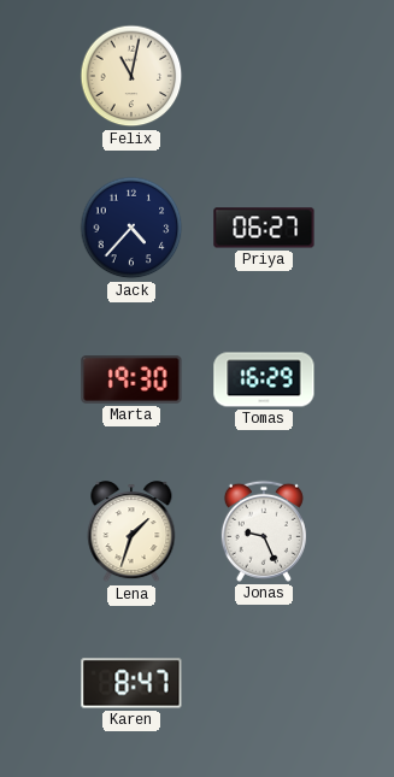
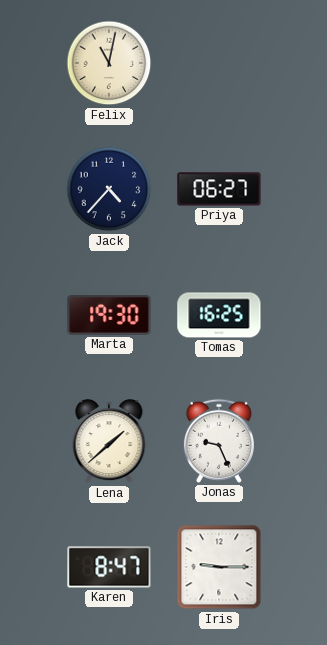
Tomas: 16:29 -> 16:25
Lena: 1:33 -> 1:38
Iris: none -> 9:15
